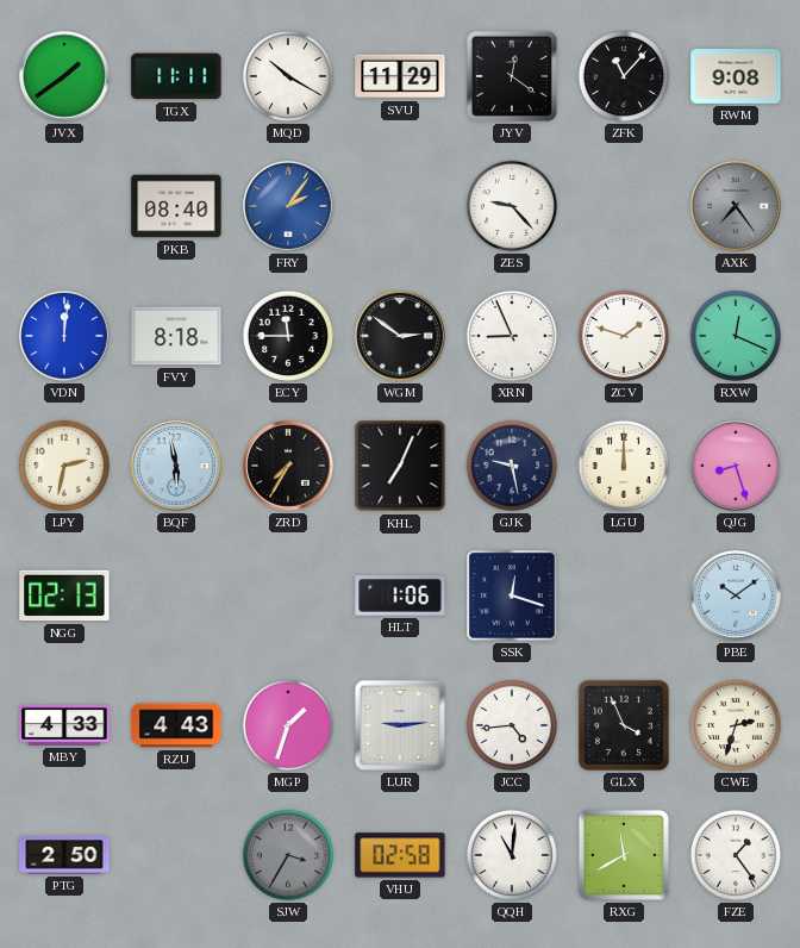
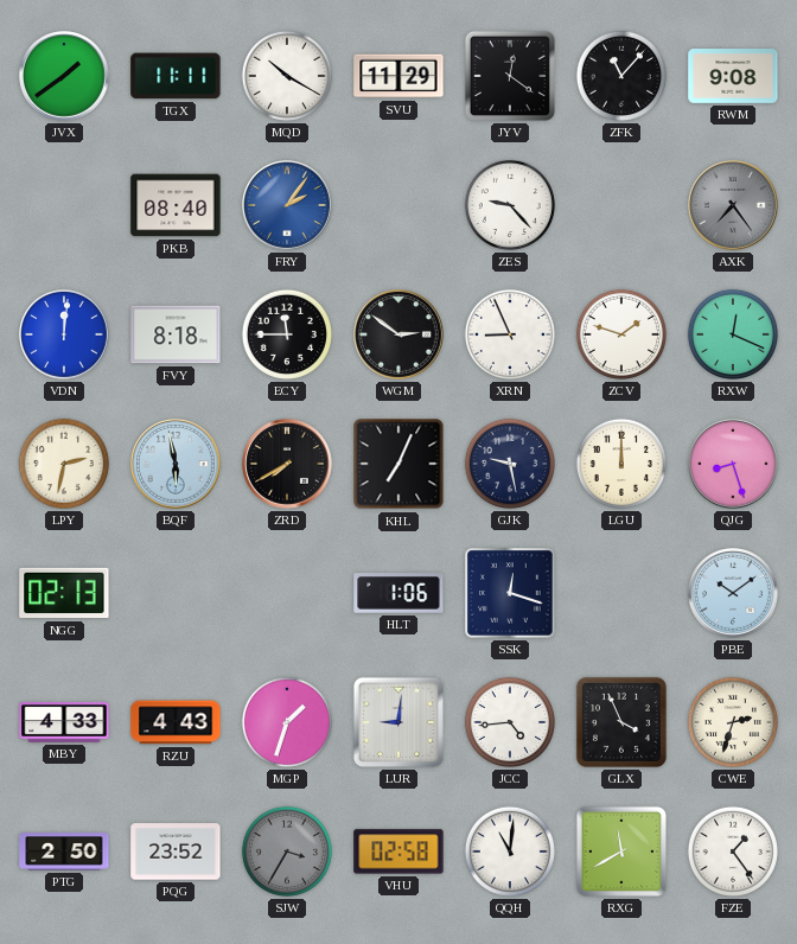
ZRD: 7:35 -> 7:40
LUR: 9:14 -> 9:01
PQG: none -> 23:52
